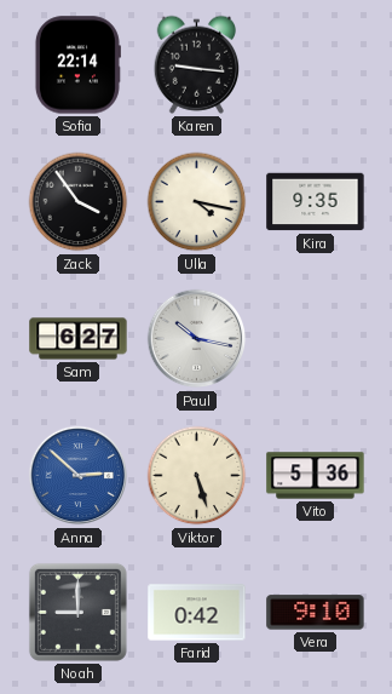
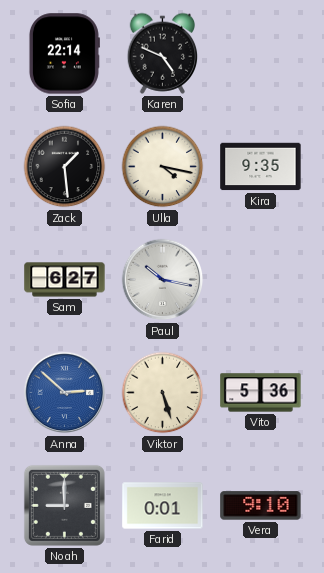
Karen: 9:16 -> 4:49
Zack: 3:54 -> 1:29
Farid: 0:42 -> 0:01
